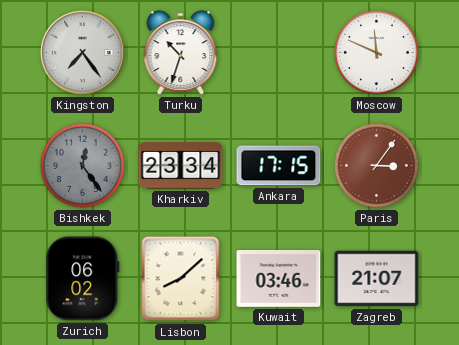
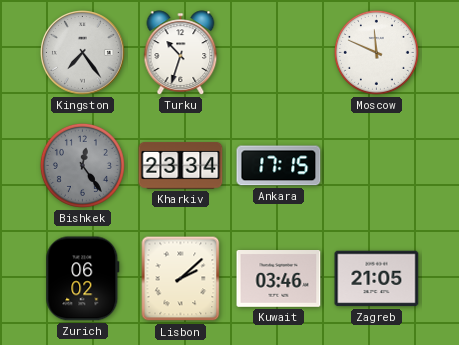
Paris: 3:06 -> none
Lisbon: 8:08 -> 2:08
Zagreb: 21:07 -> 21:05
